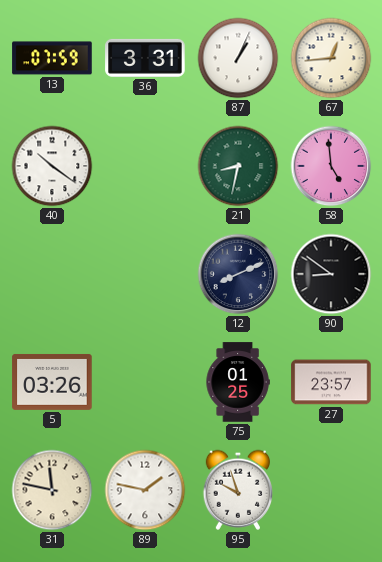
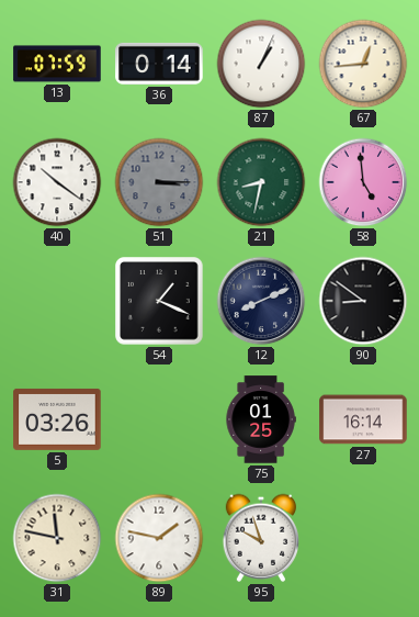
36: 3:31 -> 0:14
51: none -> 3:15
54: none -> 1:19
27: 23:57 -> 16:14
